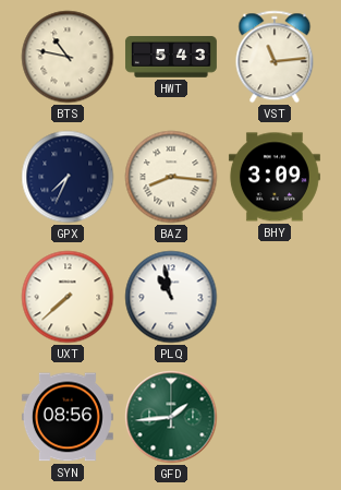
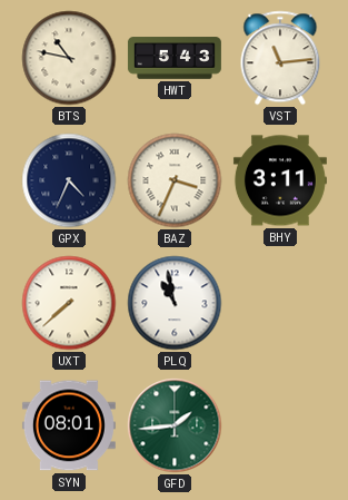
GPX: 7:34 -> 4:34
BAZ: 8:16 -> 3:34
BHY: 3:09 -> 3:11
SYN: 08:56 -> 08:01
